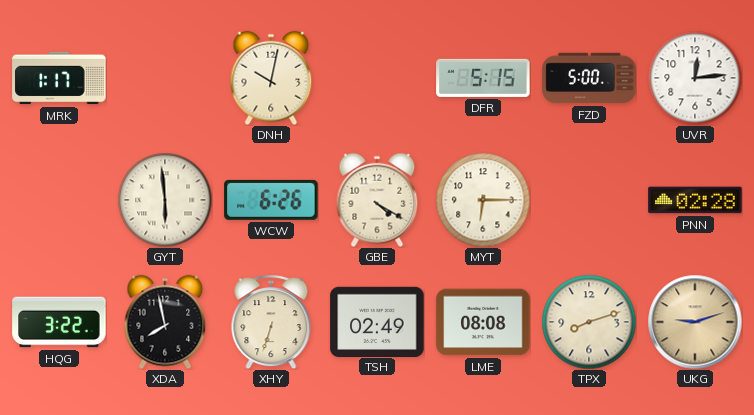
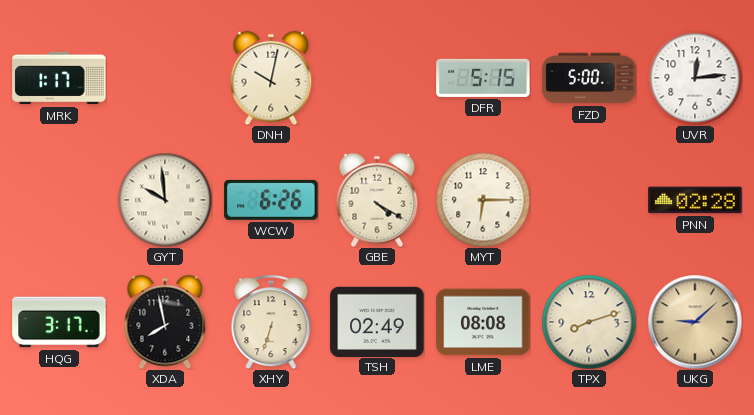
GYT: 5:59 -> 9:59
HQG: 3:22 -> 3:17
UKG: 9:12 -> 9:08
